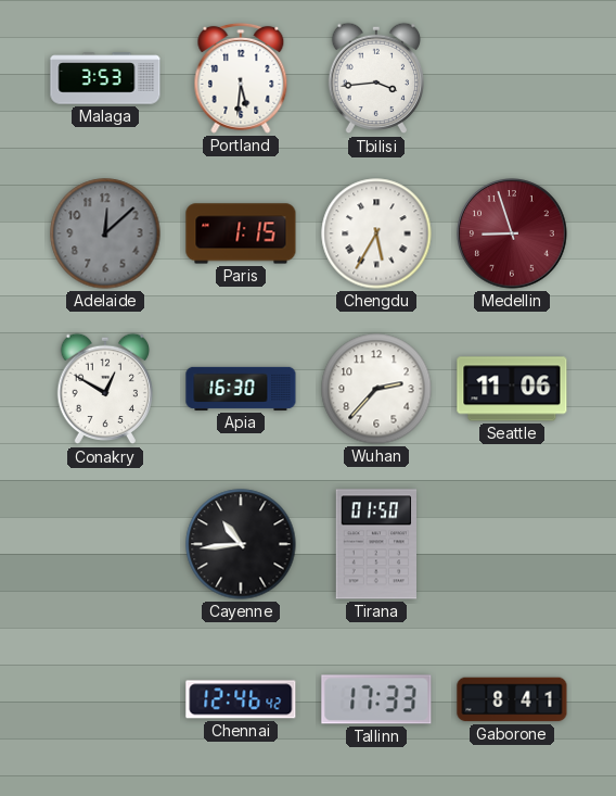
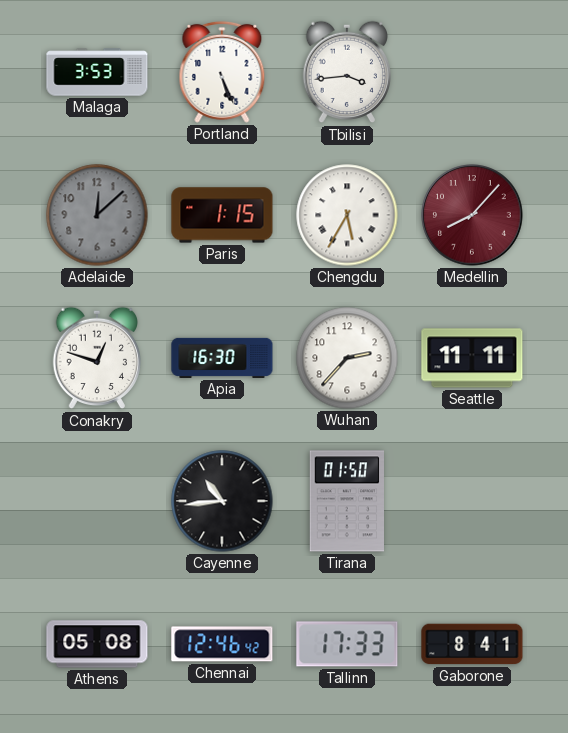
Portland: 5:31 -> 5:26
Medellin: 8:57 -> 8:07
Conakry: 12:50 -> 12:48
Seattle: 11:06 -> 11:11
Athens: none -> 05:08
